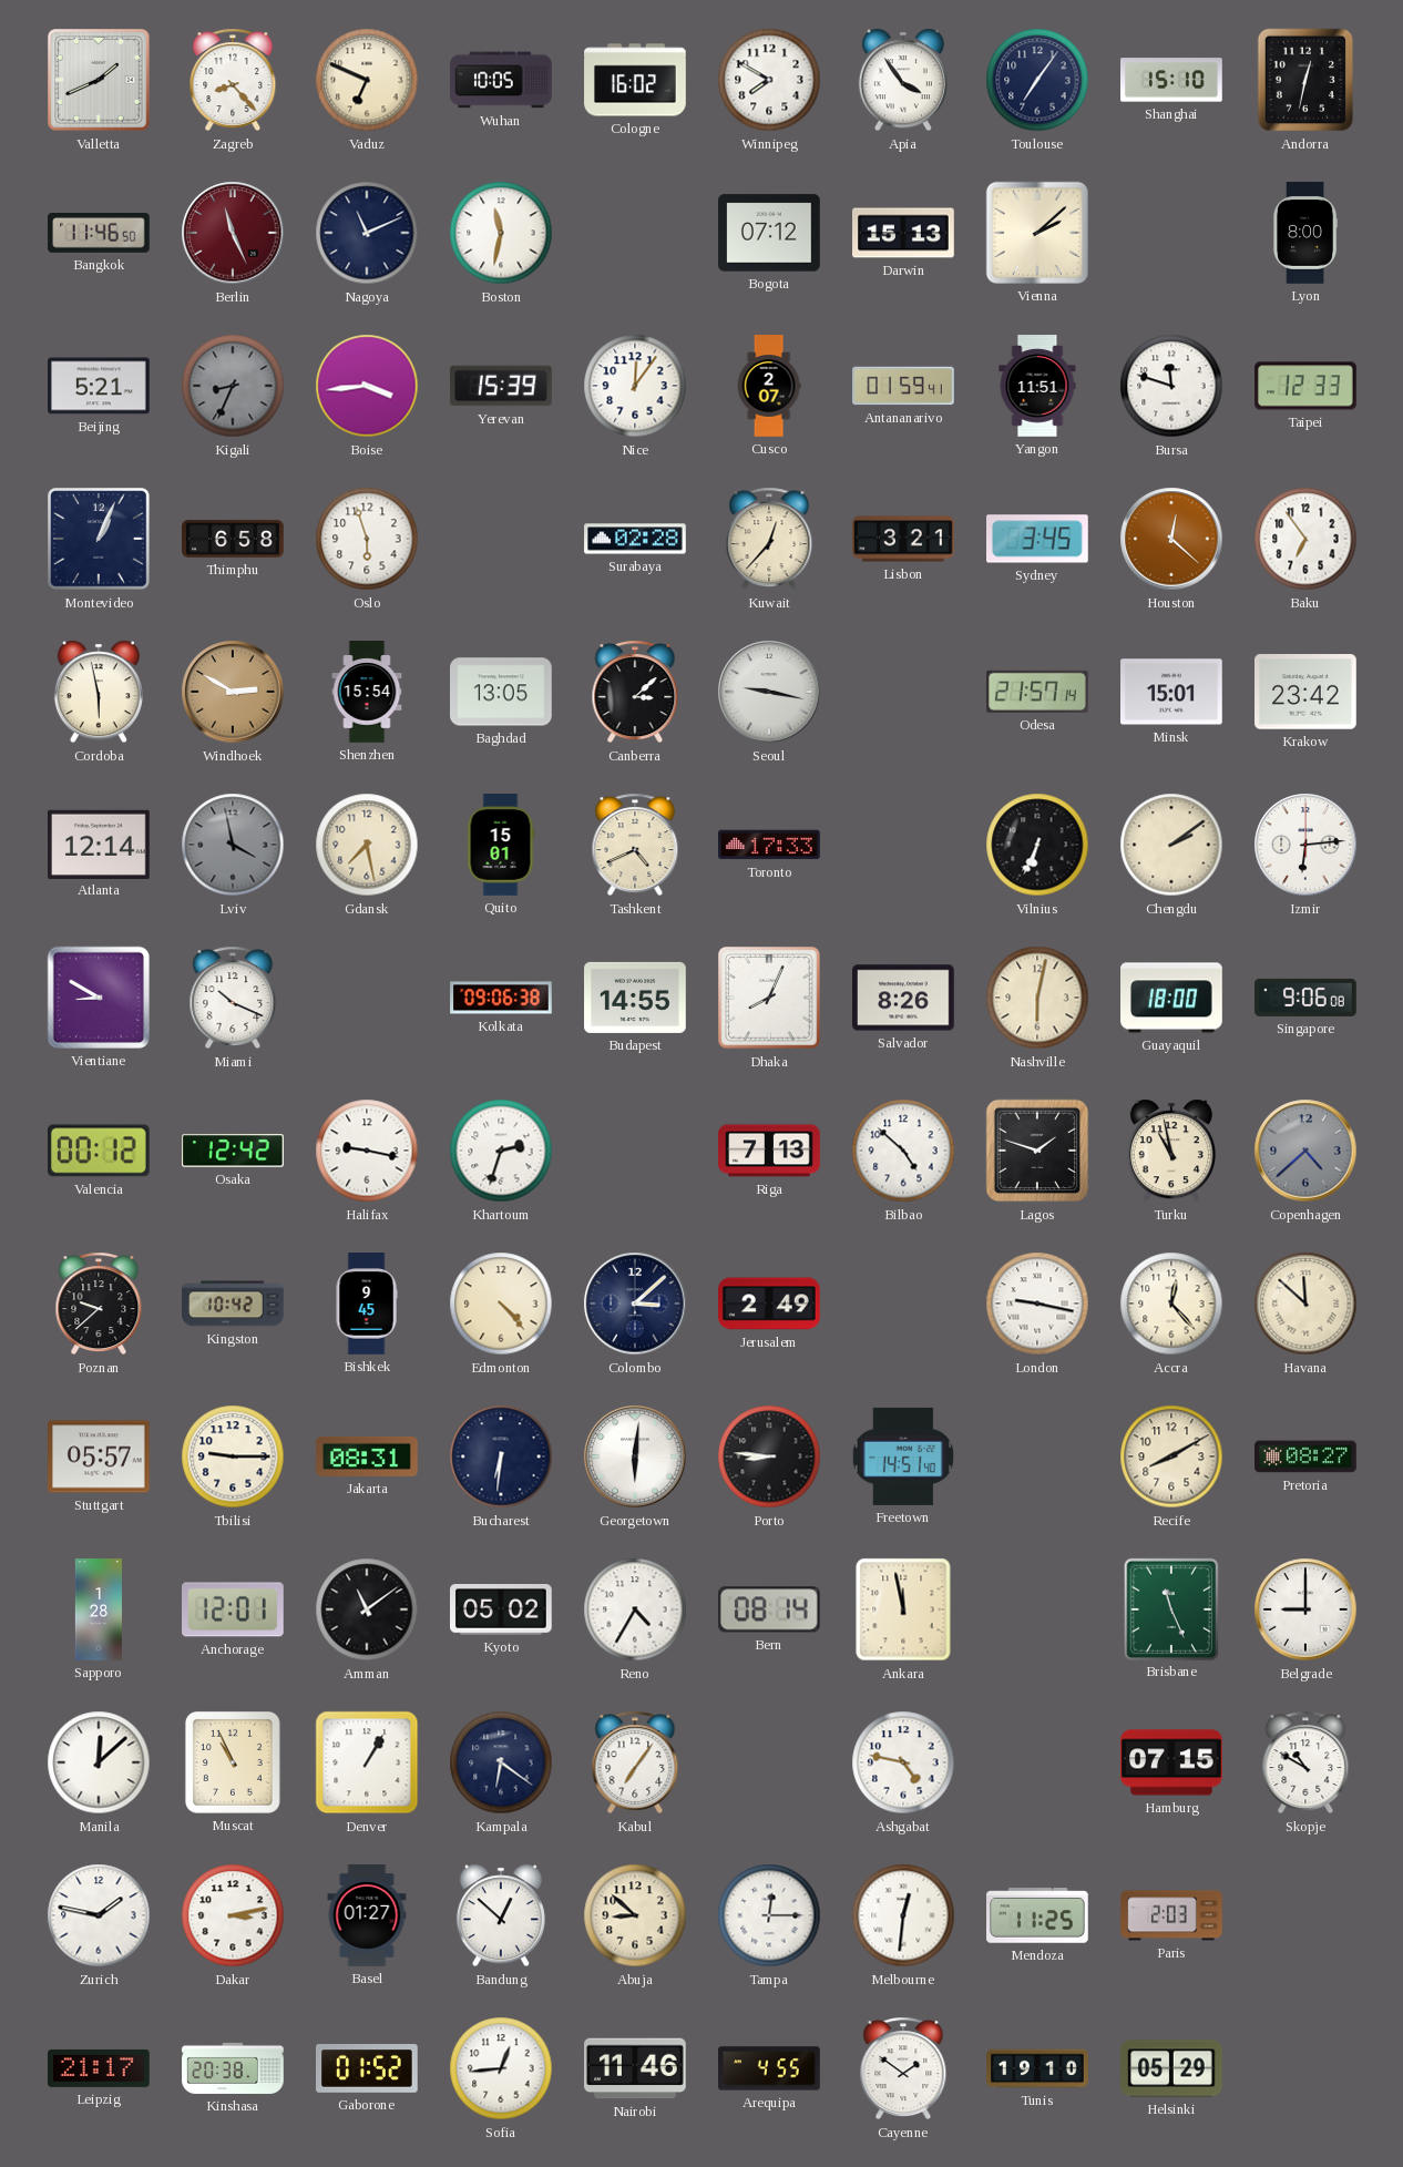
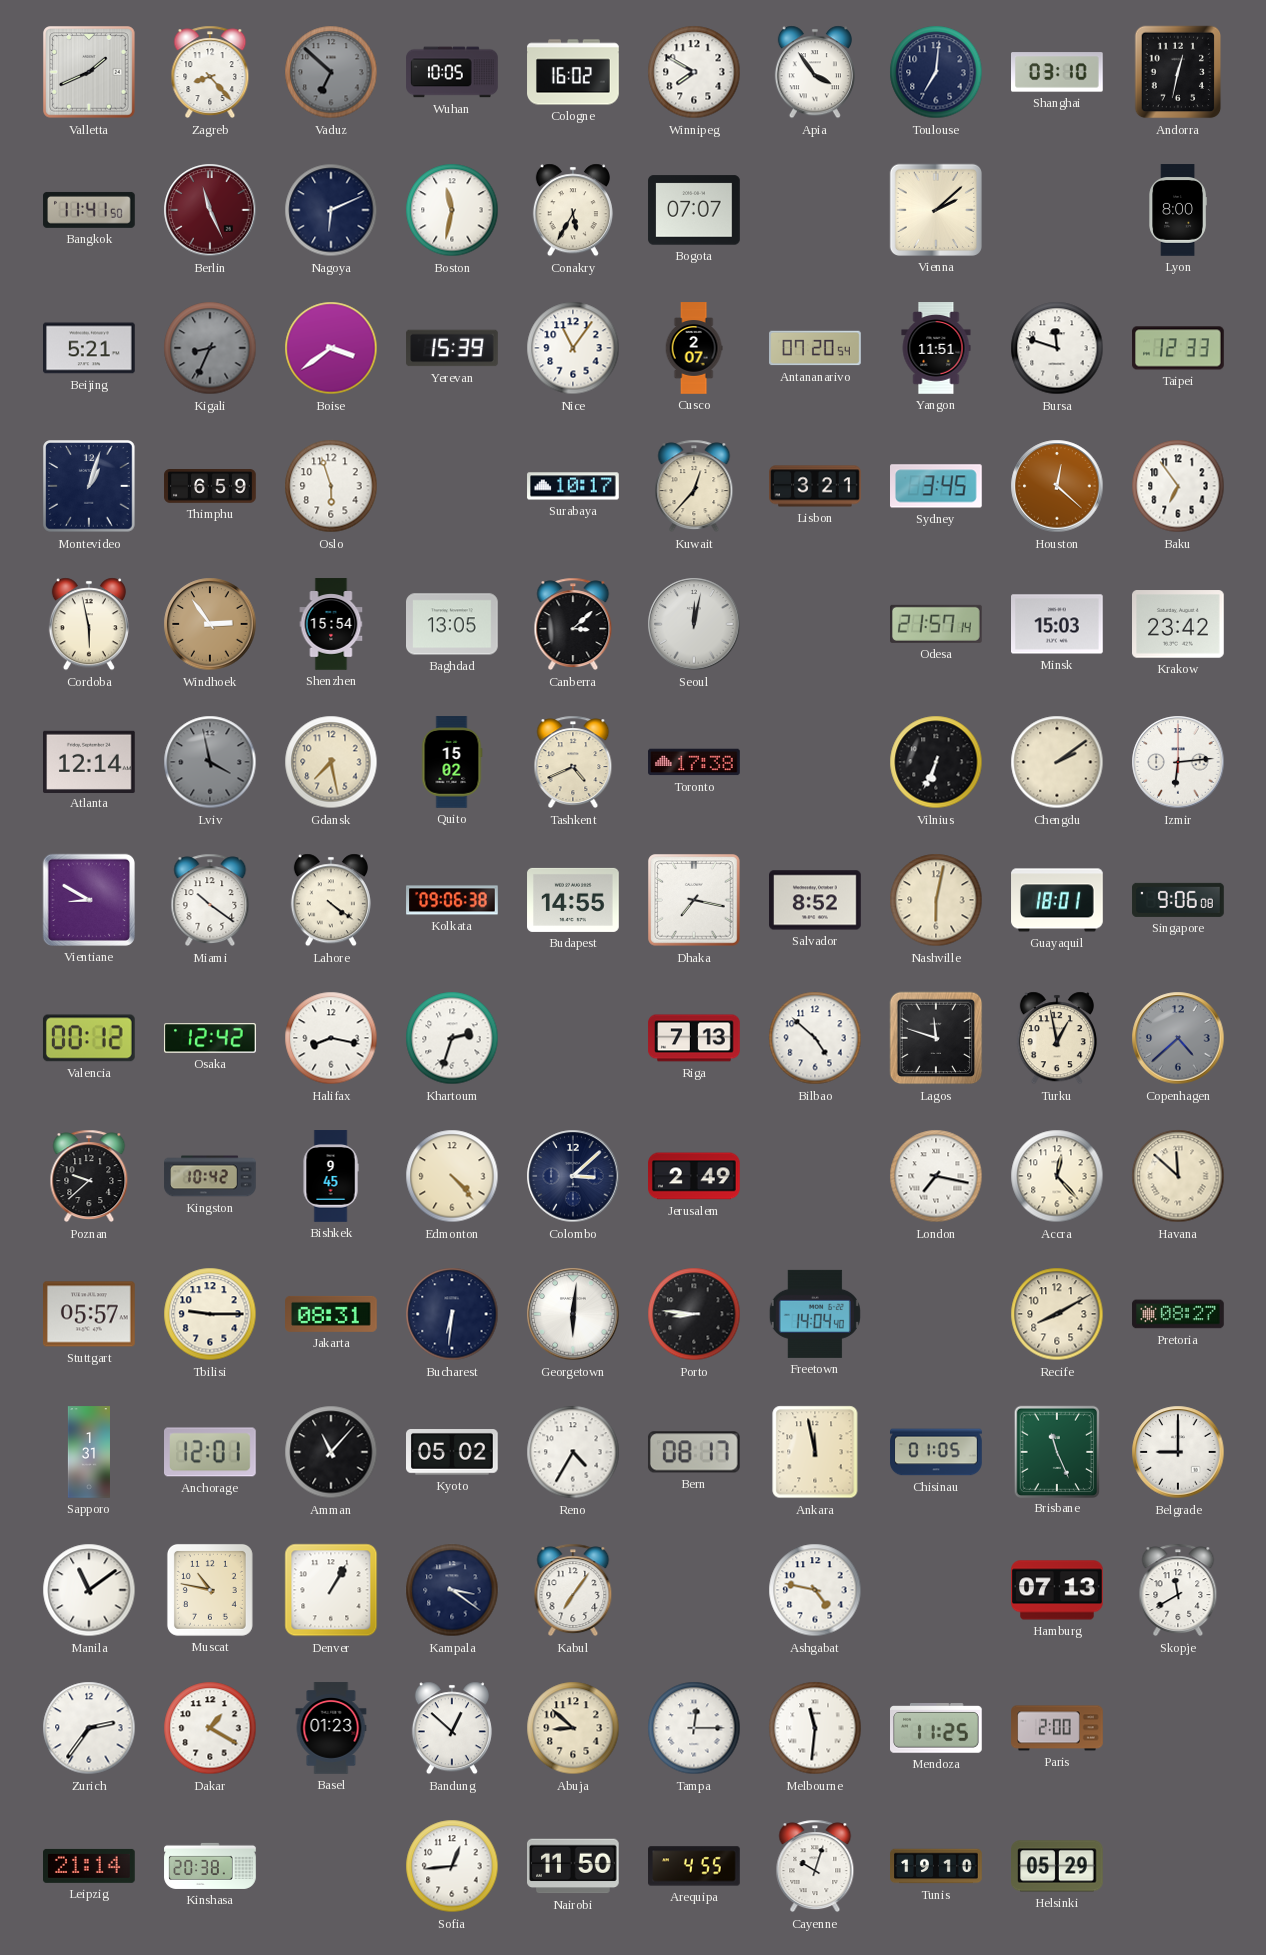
Vaduz: 6:49 -> 6:52
Vaduz dial: cream -> grey
Toulouse: 7:06 -> 7:01
Shanghai: 15:10 -> 03:10
Bangkok: 11:46 -> 11:41
Nagoya: 11:11 -> 6:11
Conakry: none -> 5:35
Bogota: 07:12 -> 07:07
Darwin: 15:13 -> none
Boise: 3:44 -> 3:39
Nice: 12:06 -> 11:06
Antananarivo: 01:59 -> 07:20
Montevideo: 1:04 -> 1:03
Thimphu: 6:58 -> 6:59
Surabaya: 02:28 -> 10:17
Windhoek: 2:50 -> 2:54
Seoul: 9:17 -> 12:02
Minsk: 15:01 -> 15:03
Quito: 15:01 -> 15:02
Toronto: 17:33 -> 17:38
Miami: 10:19 -> 10:21
Lahore: none -> 4:21
Dhaka: 8:04 -> 7:17
Salvador: 8:26 -> 8:52
Guayaquil: 18:00 -> 18:01
Halifax: 9:17 -> 8:17
Lagos: 1:48 -> 11:48
Turku: 10:58 -> 12:58
London: 9:17 -> 7:17
Freetown: 14:51 -> 14:04
Sapporo: 1:28 -> 1:31
Amman: 11:09 -> 11:07
Bern: 08:14 -> 08:17
Chisinau: none -> 01:05
Manila: 12:08 -> 11:09
Muscat: 10:56 -> 10:47
Kampala: 6:21 -> 3:21
Hamburg: 07:15 -> 07:13
Skopje: 10:50 -> 11:40
Zurich: 1:47 -> 2:36
Dakar: 3:13 -> 1:20
Basel: 01:27 -> 01:23
Melbourne: 12:31 -> 11:31
Paris: 2:03 -> 2:00
Leipzig: 21:17 -> 21:14
Gaborone: 01:52 -> none
Nairobi: 11:46 -> 11:50
Cayenne: 1:51 -> 10:03
